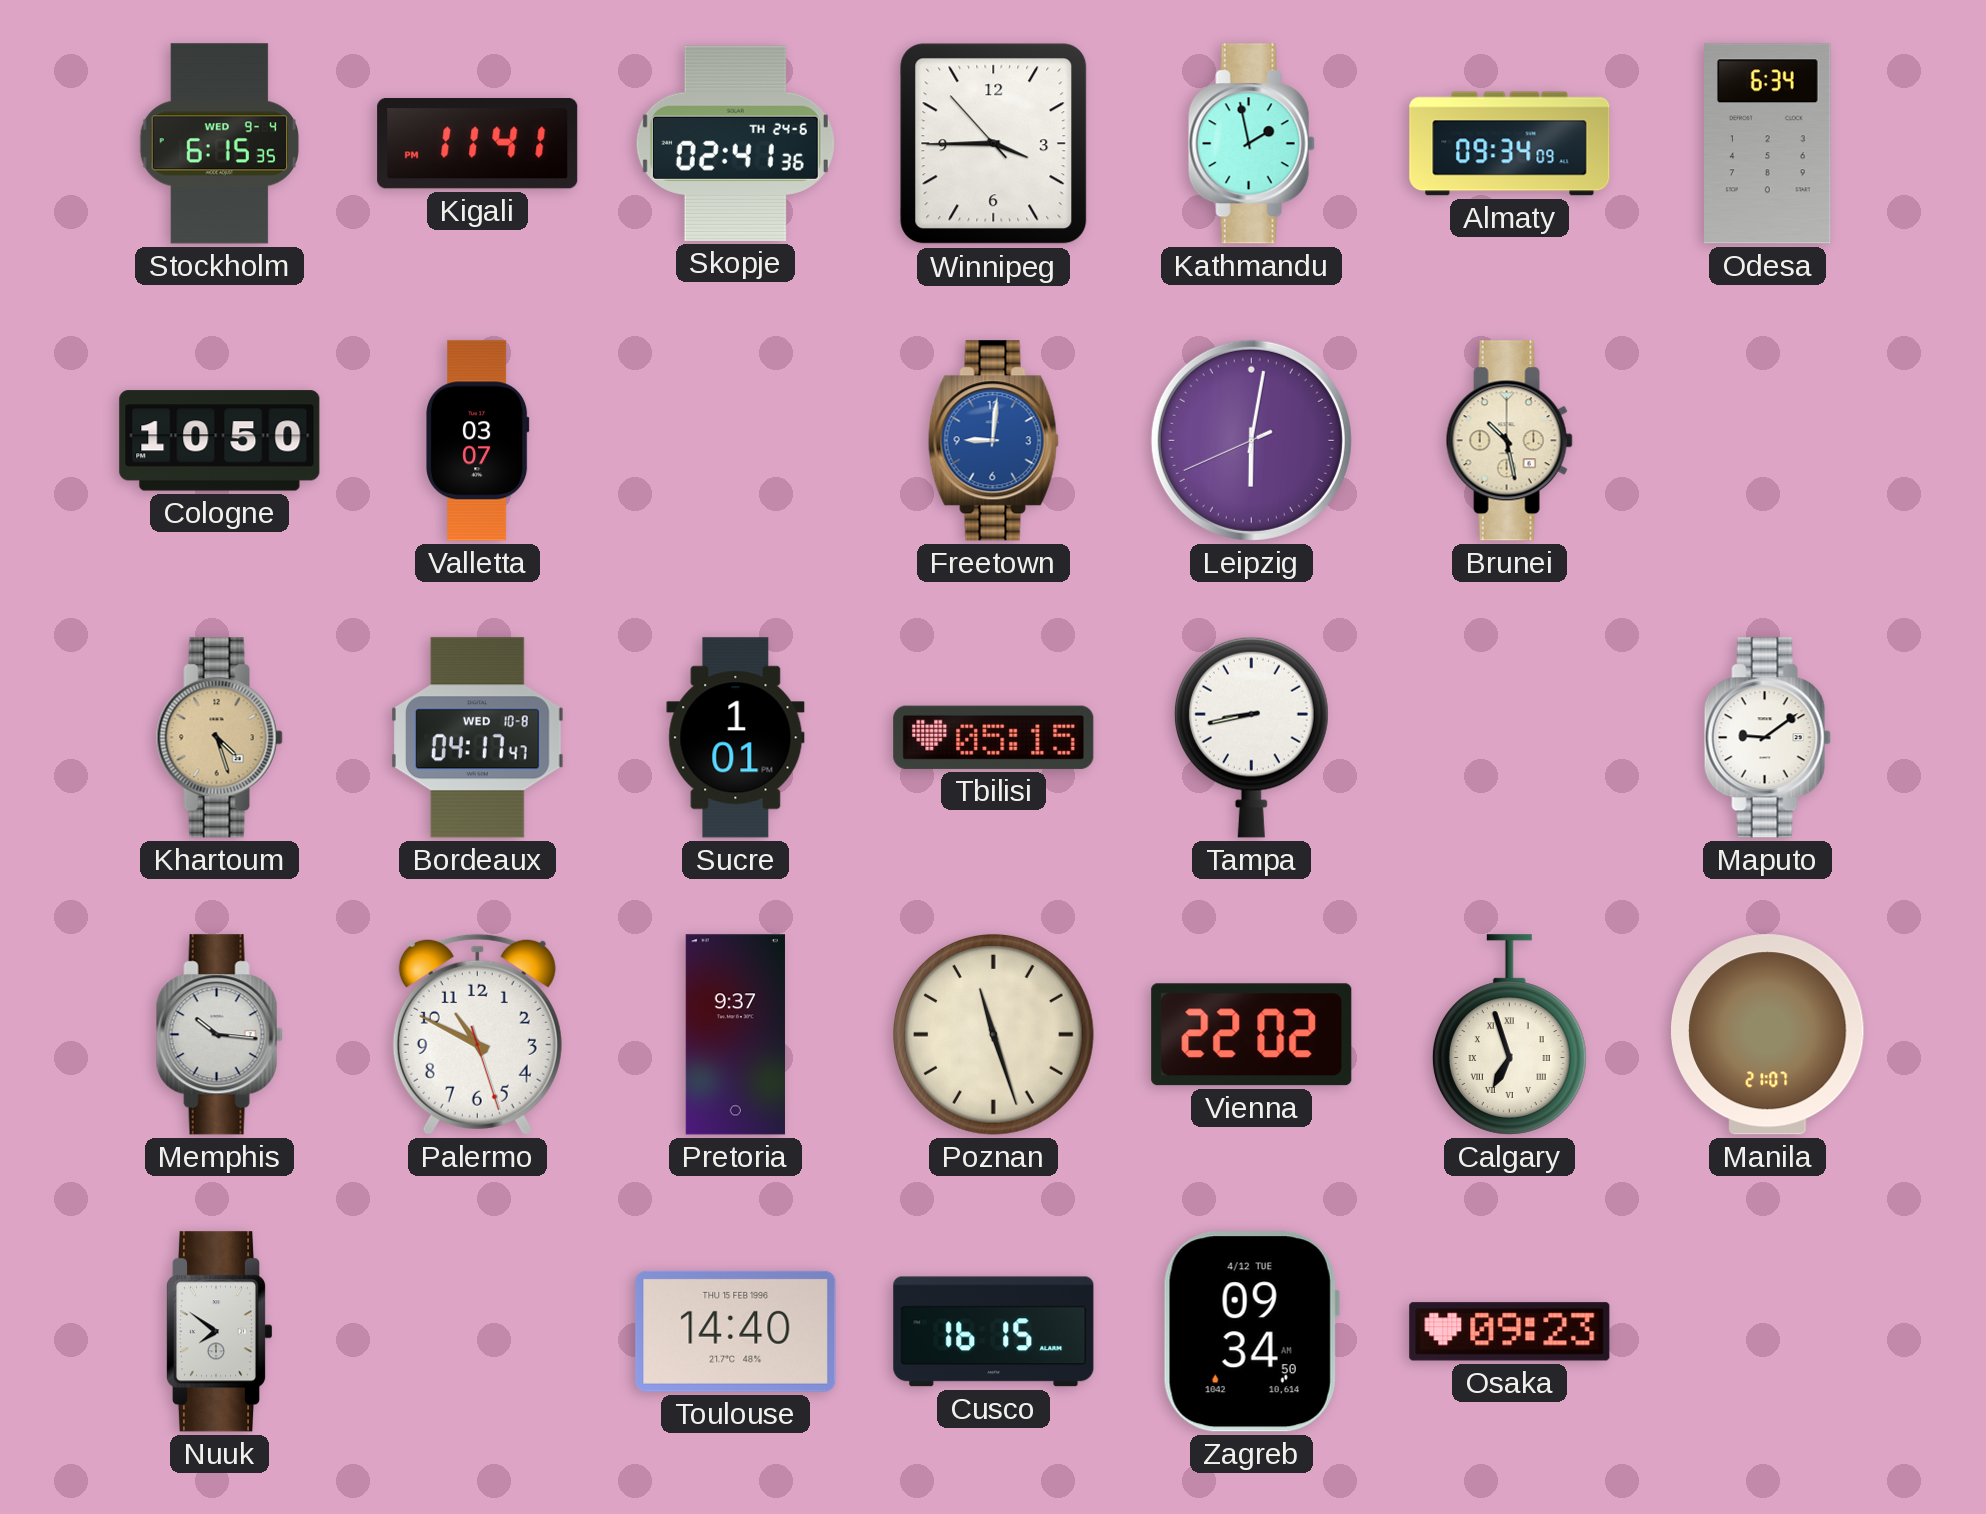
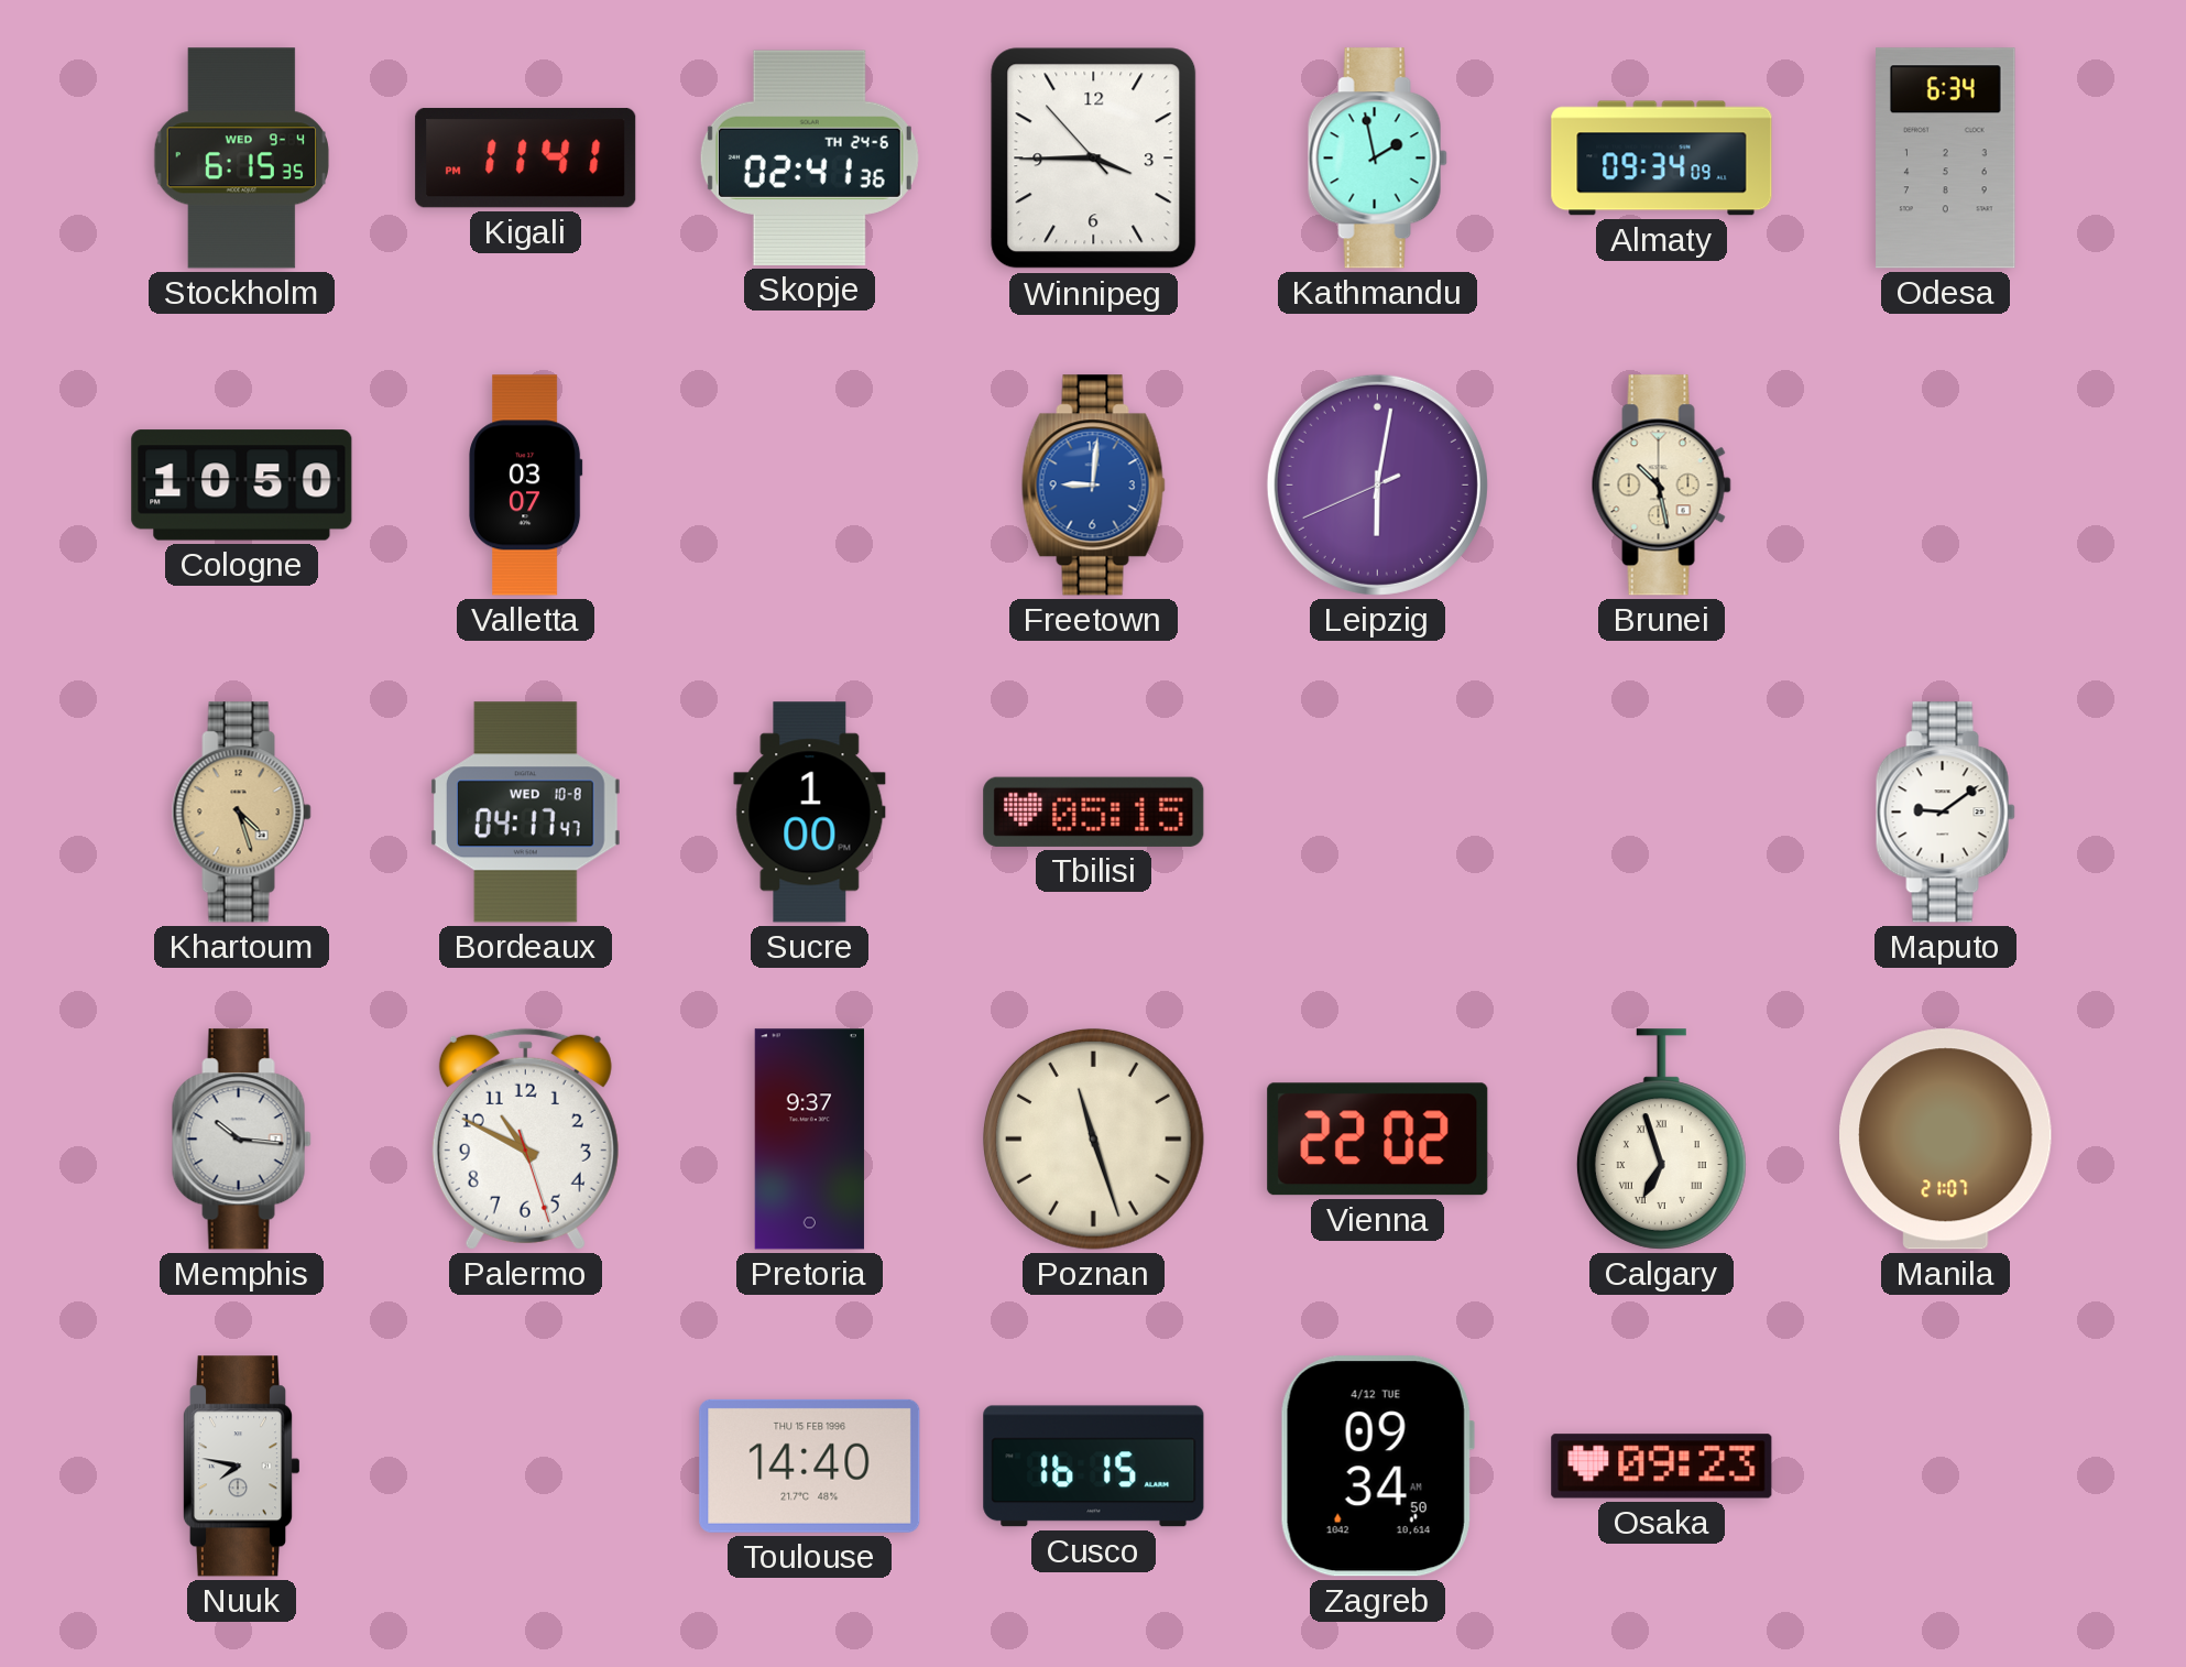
Sucre: 1:01 -> 1:00
Tampa: 8:43 -> none
Nuuk: 7:51 -> 7:47
